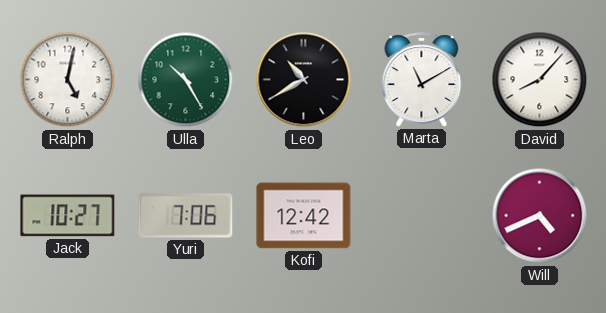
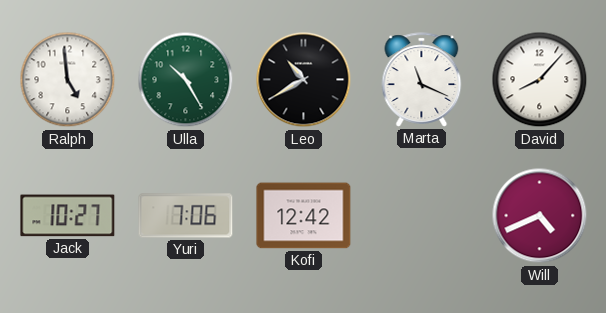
Ralph: 5:02 -> 4:59
Marta: 11:10 -> 11:19
